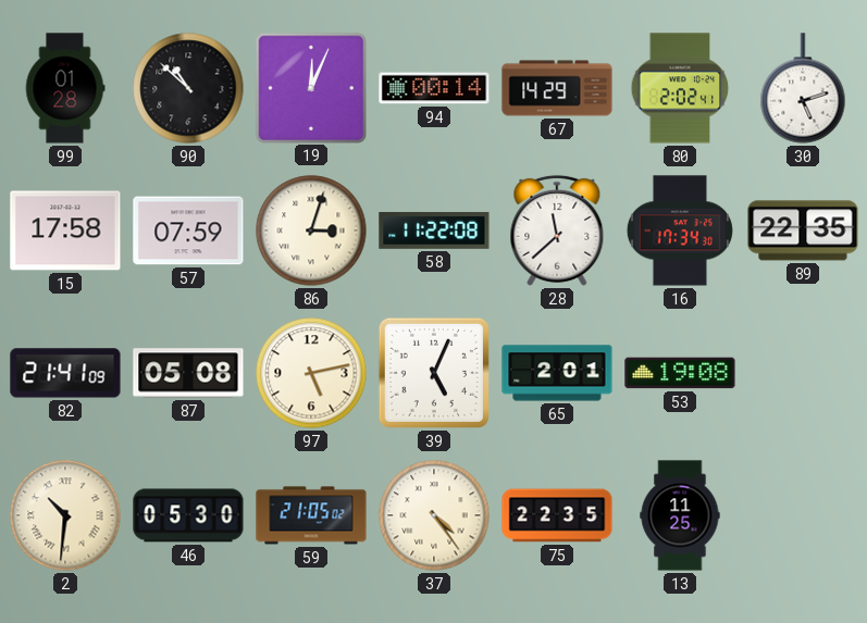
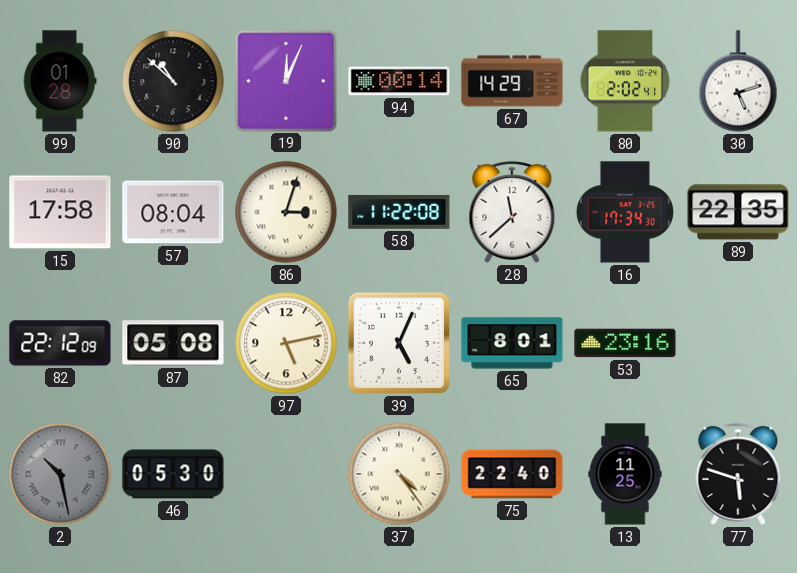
57: 07:59 -> 08:04
82: 21:41 -> 22:12
65: 2:01 -> 8:01
53: 19:08 -> 23:16
2: 10:31 -> 10:28
2 dial: cream -> grey
59: 21:05 -> none
75: 22:35 -> 22:40
77: none -> 5:48
